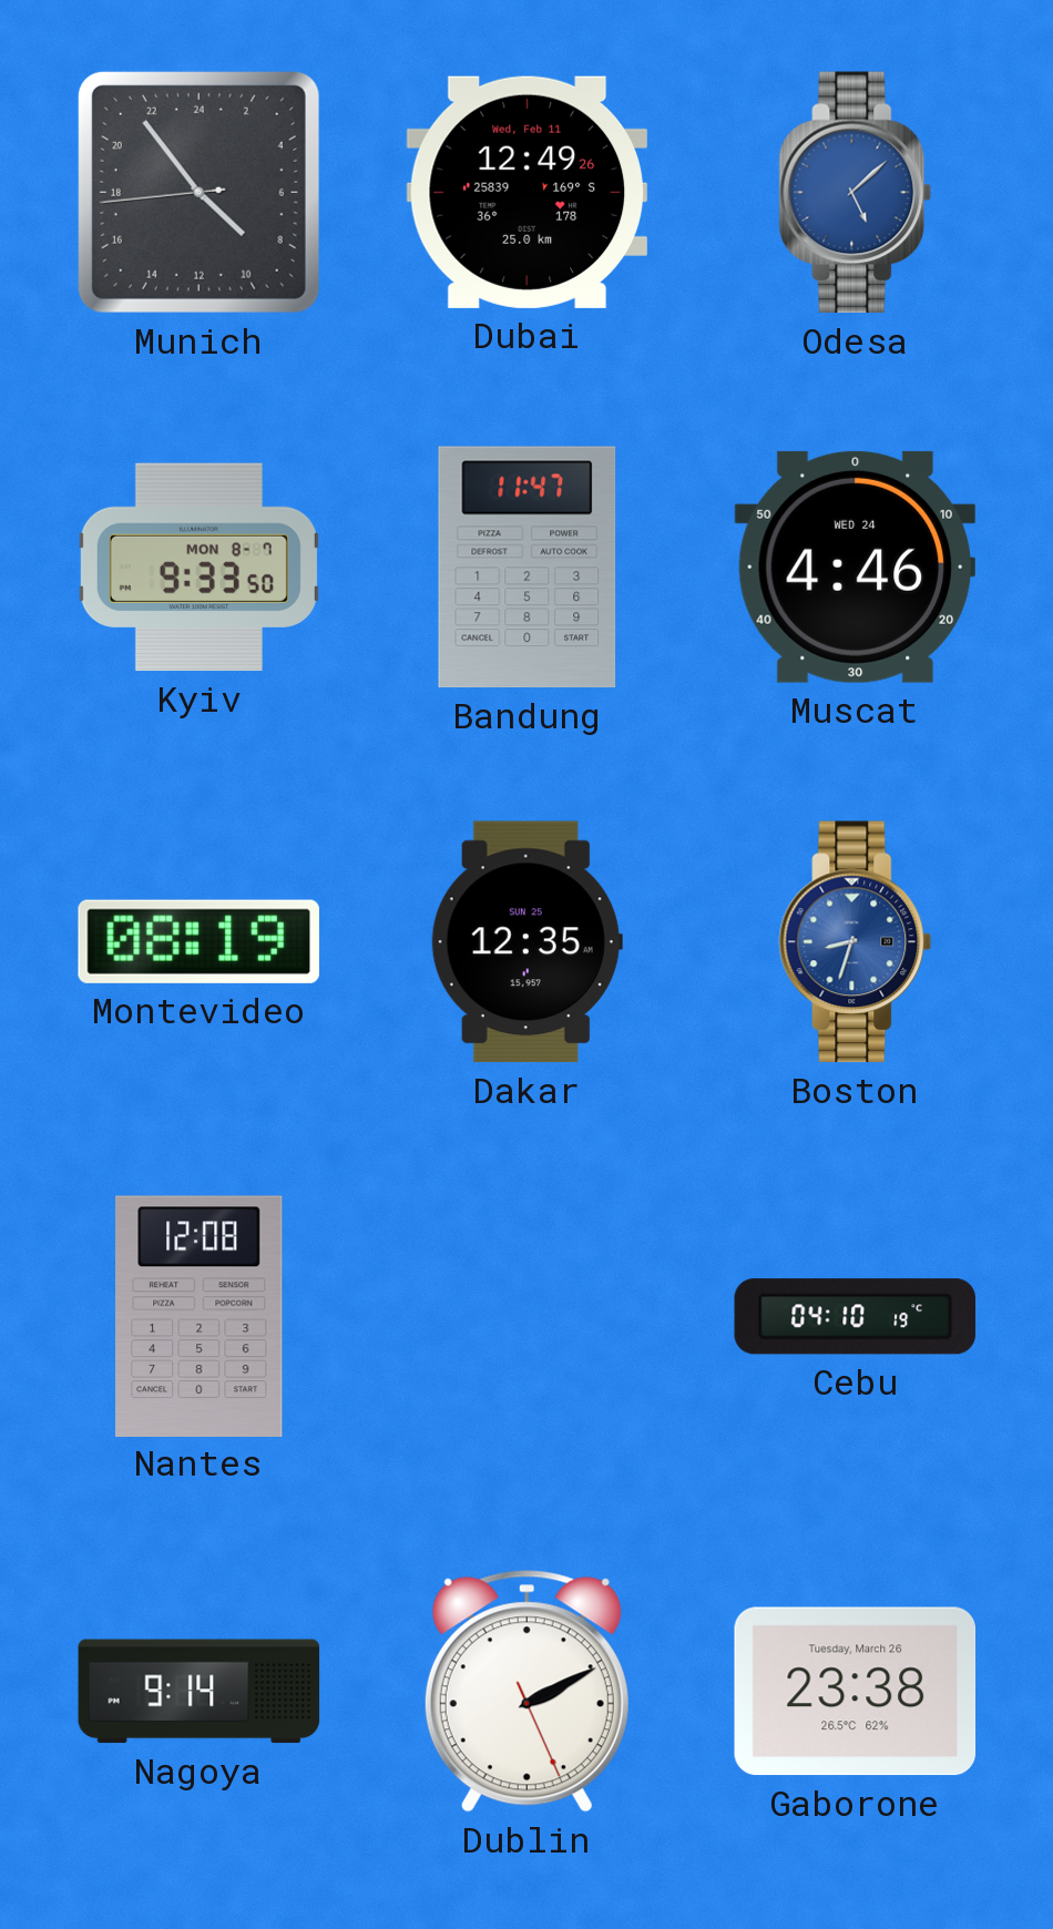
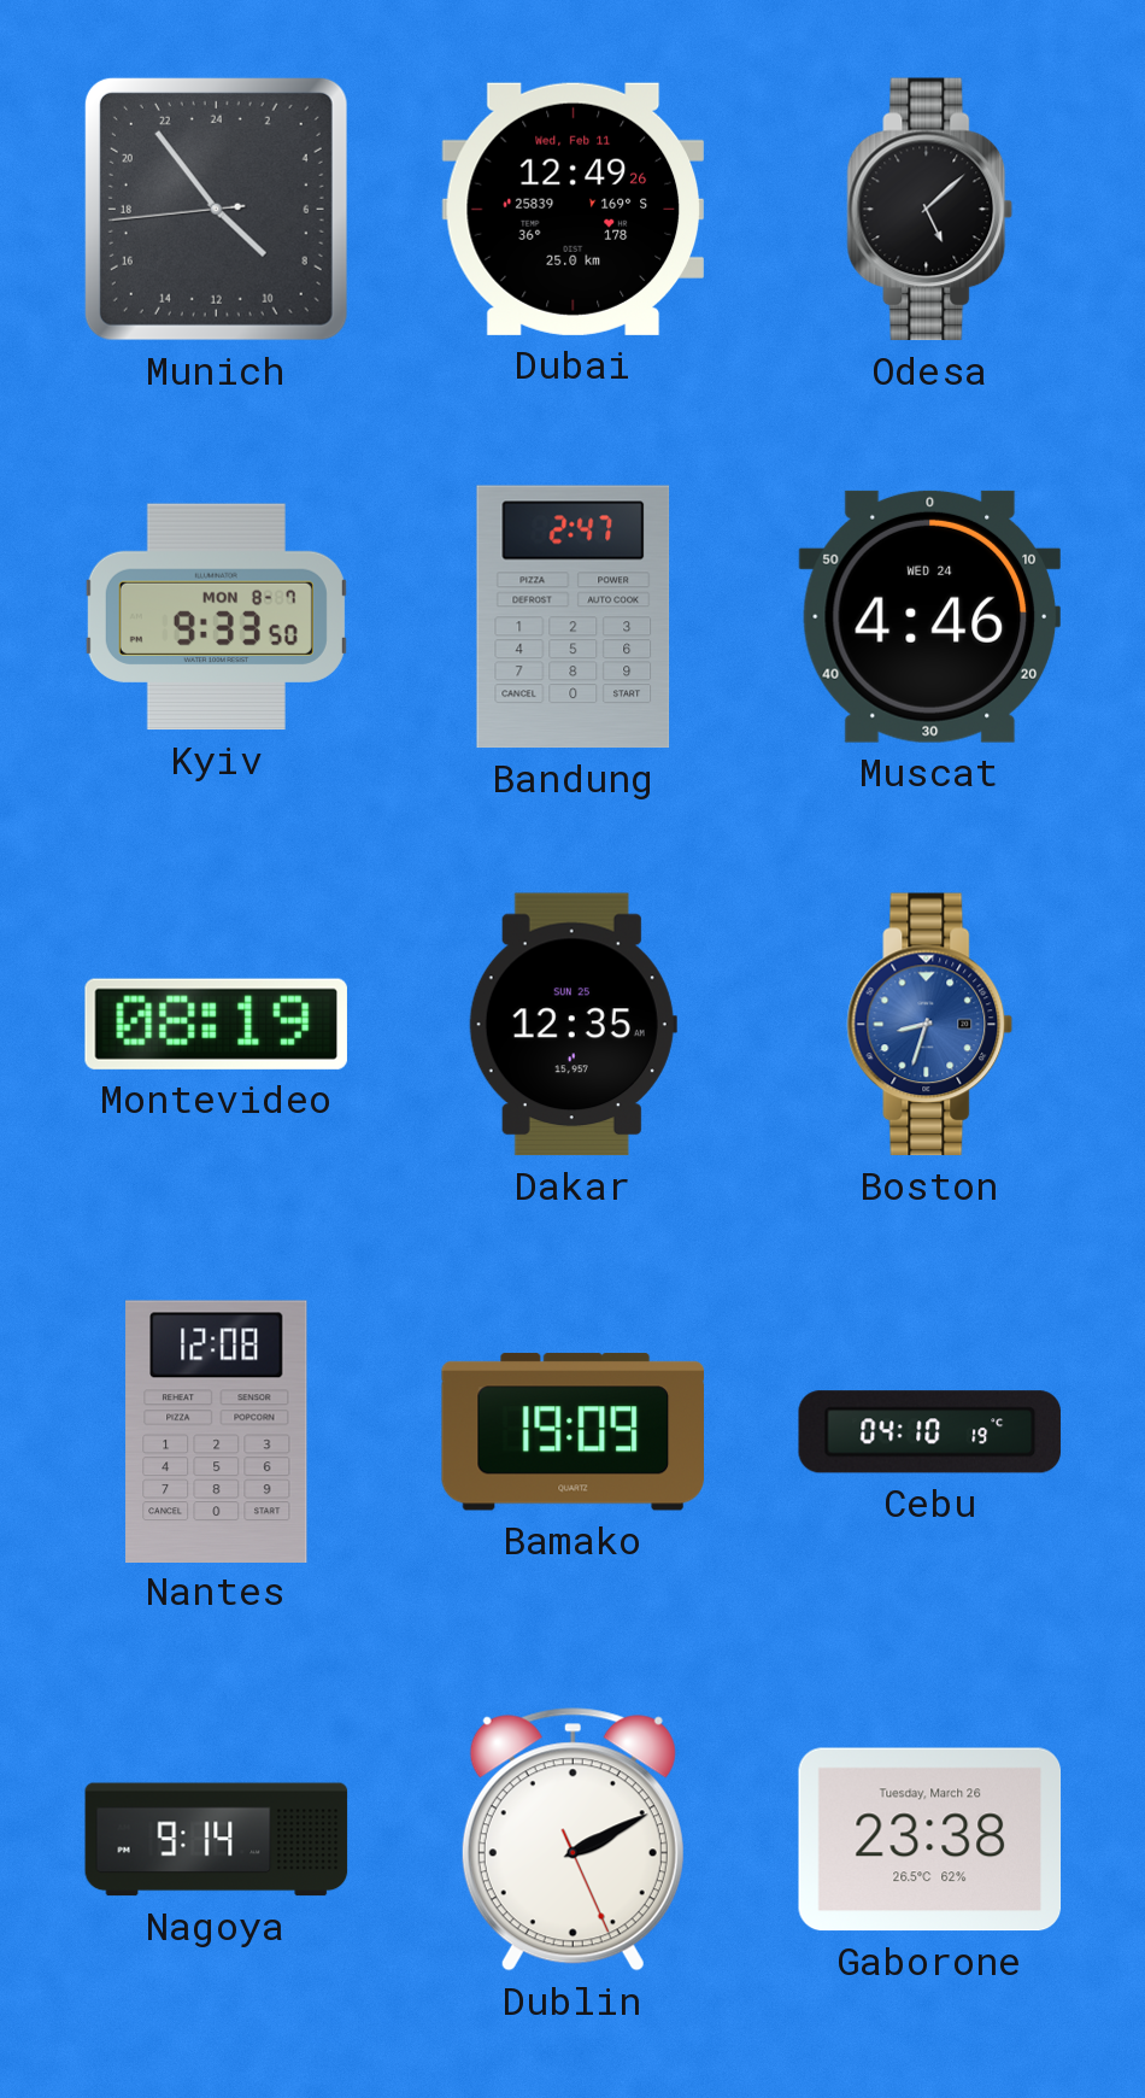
Odesa dial: blue -> black
Bandung: 11:47 -> 2:47
Bamako: none -> 19:09
